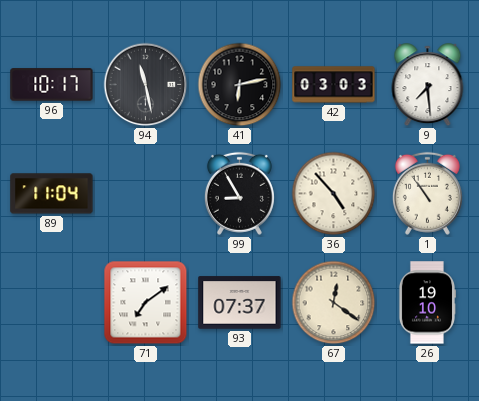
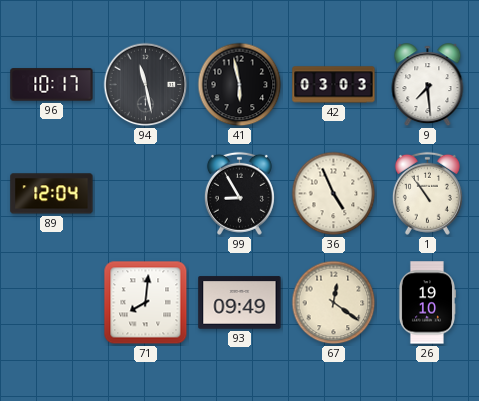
41: 6:13 -> 5:58
89: 11:04 -> 12:04
36: 4:53 -> 4:56
71: 7:09 -> 8:01
93: 07:37 -> 09:49
